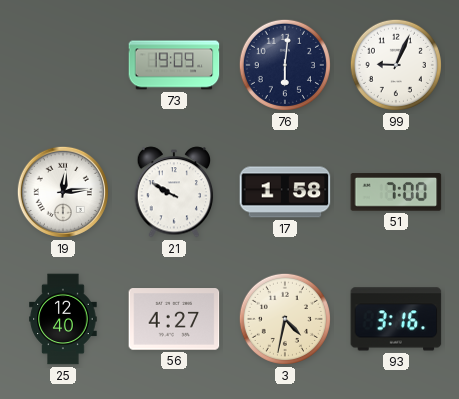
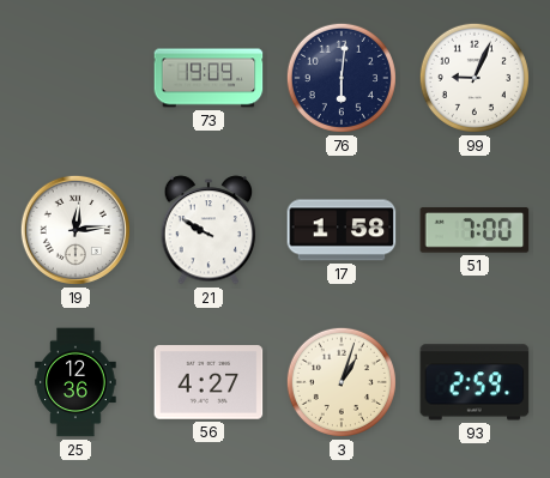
25: 12:40 -> 12:36
3: 4:32 -> 1:03
93: 3:16 -> 2:59
